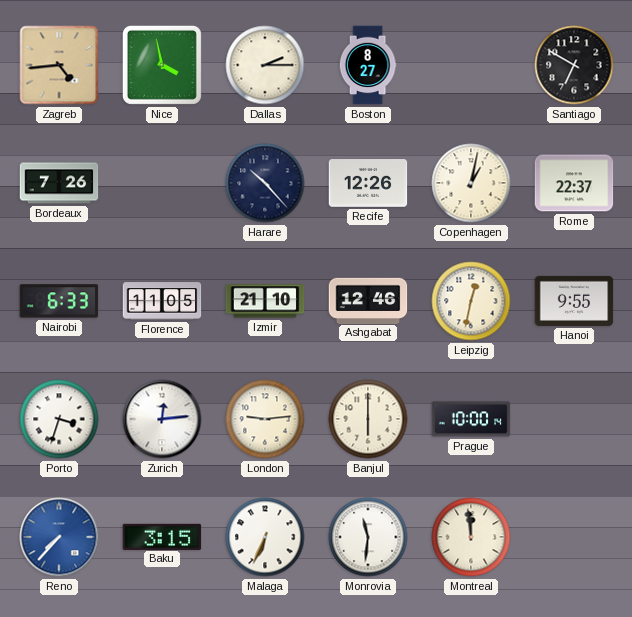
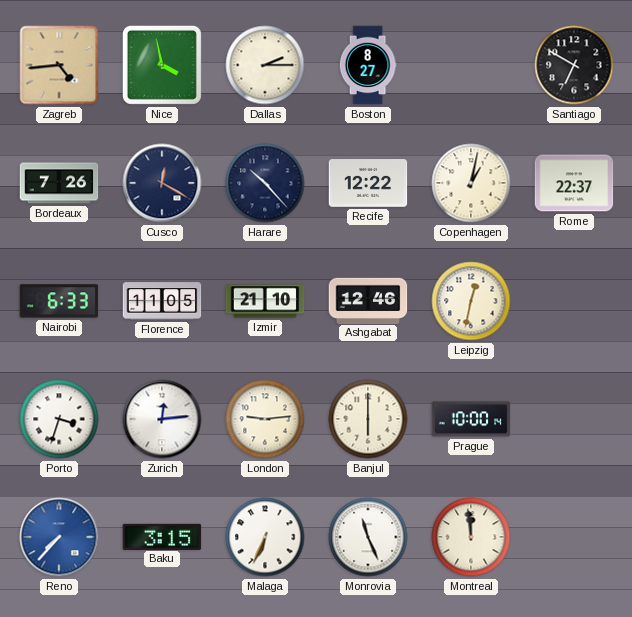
Cusco: none -> 12:20
Recife: 12:26 -> 12:22
Hanoi: 9:55 -> none
Monrovia: 11:31 -> 11:26
